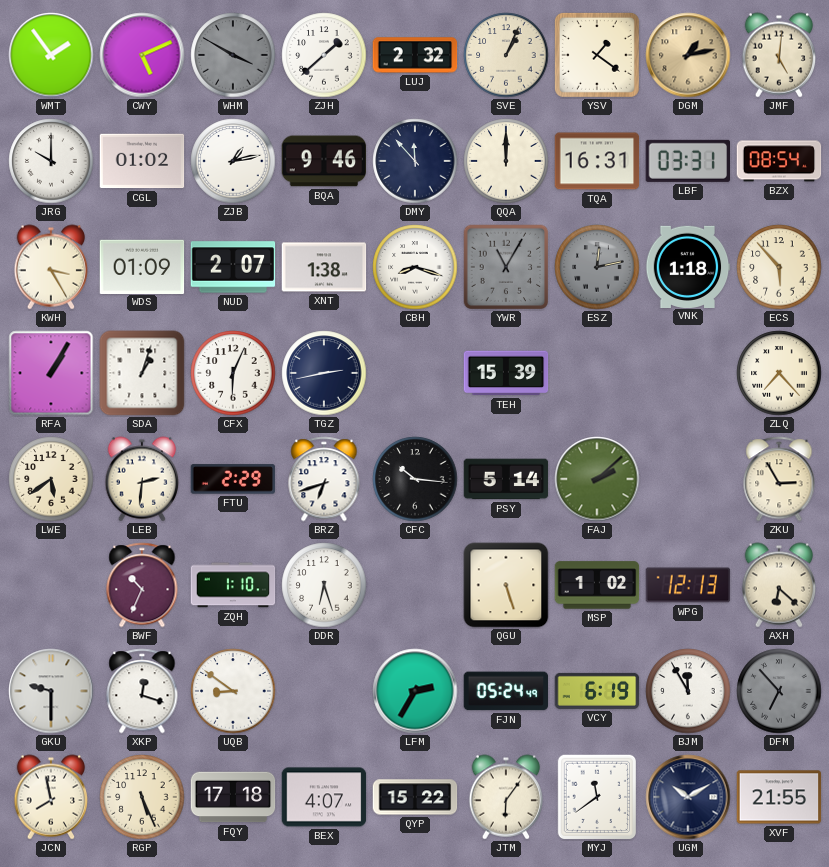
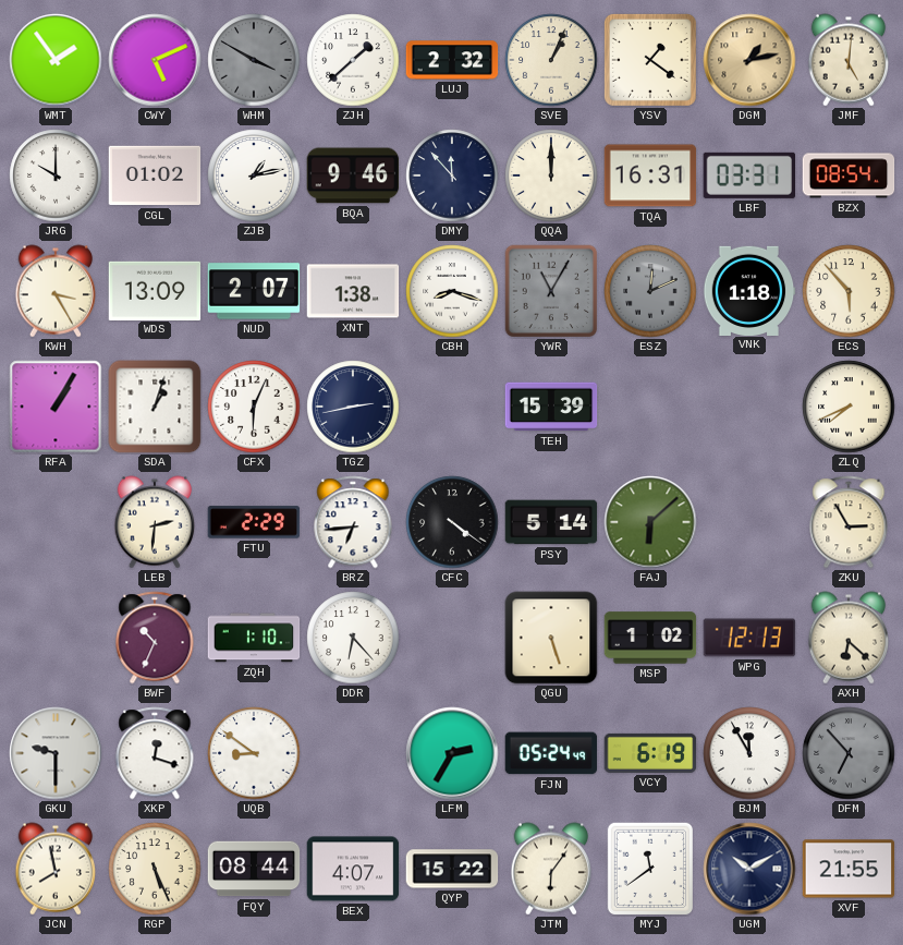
WDS: 01:09 -> 13:09
ESZ: 12:13 -> 12:11
ZLQ: 7:23 -> 7:41
LWE: 5:39 -> none
BRZ: 6:42 -> 6:44
CFC: 10:16 -> 4:21
FAJ: 2:08 -> 6:08
DDR: 6:27 -> 6:23
FQY: 17:18 -> 08:44
